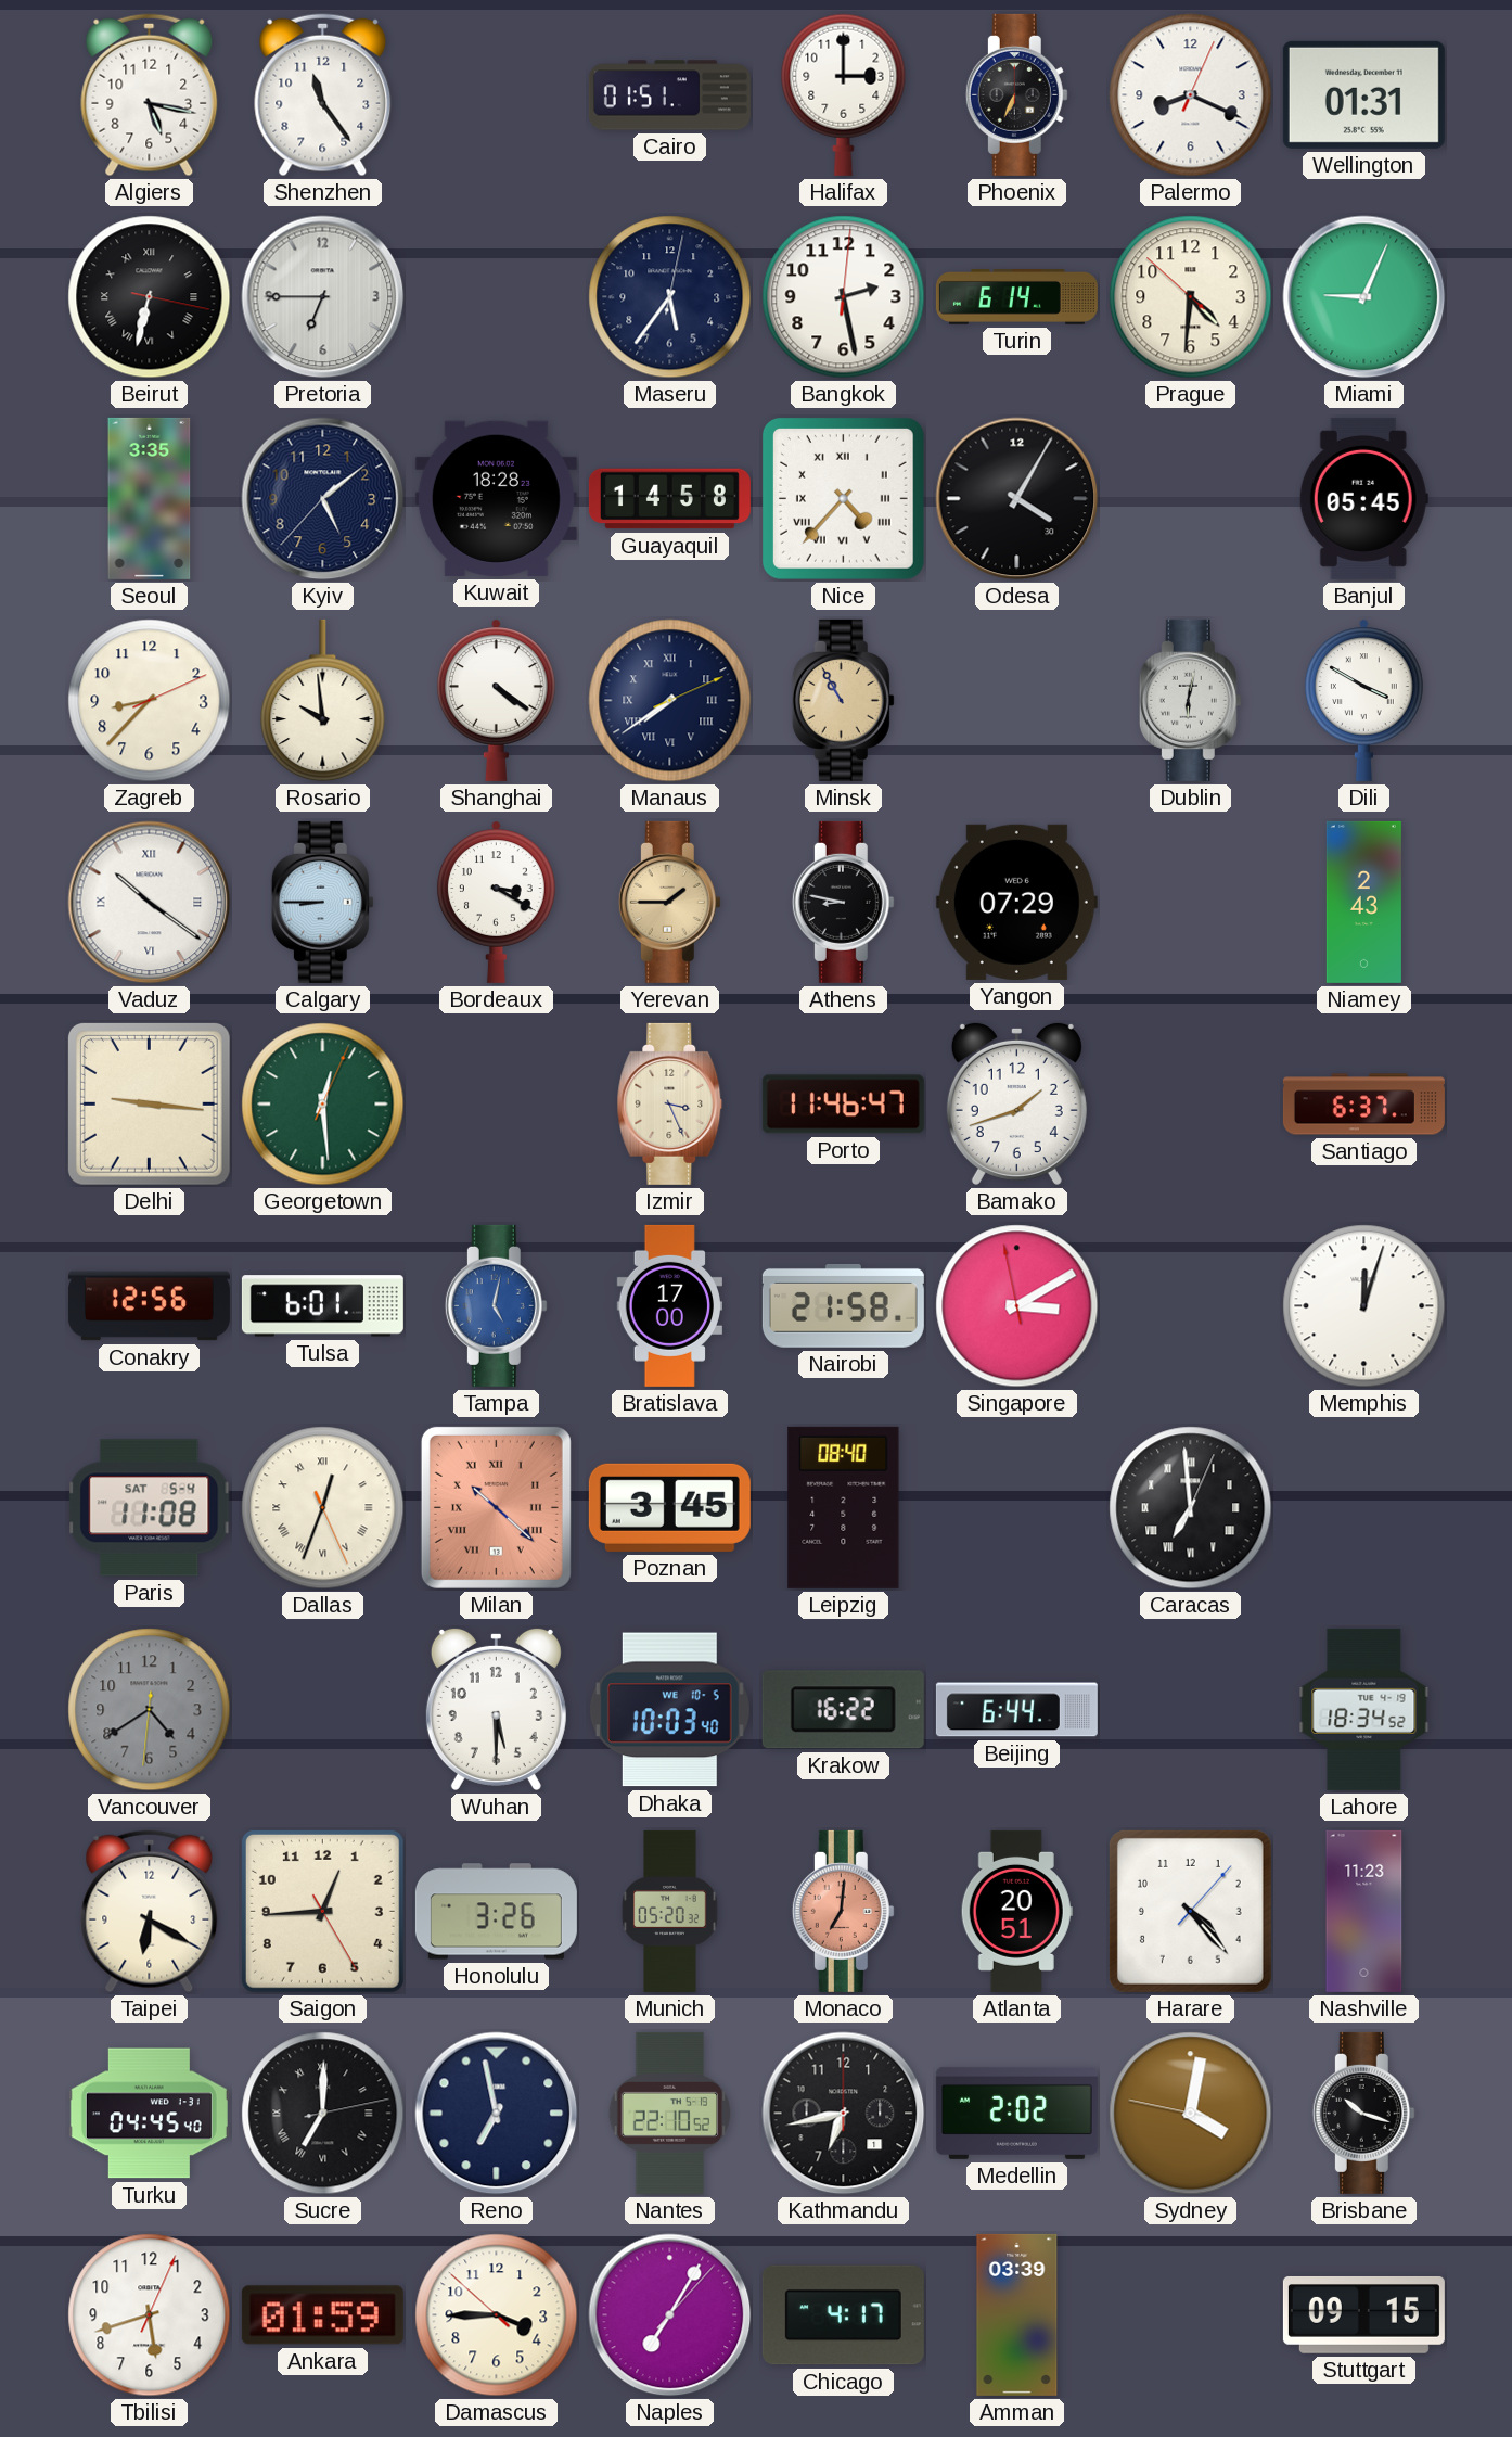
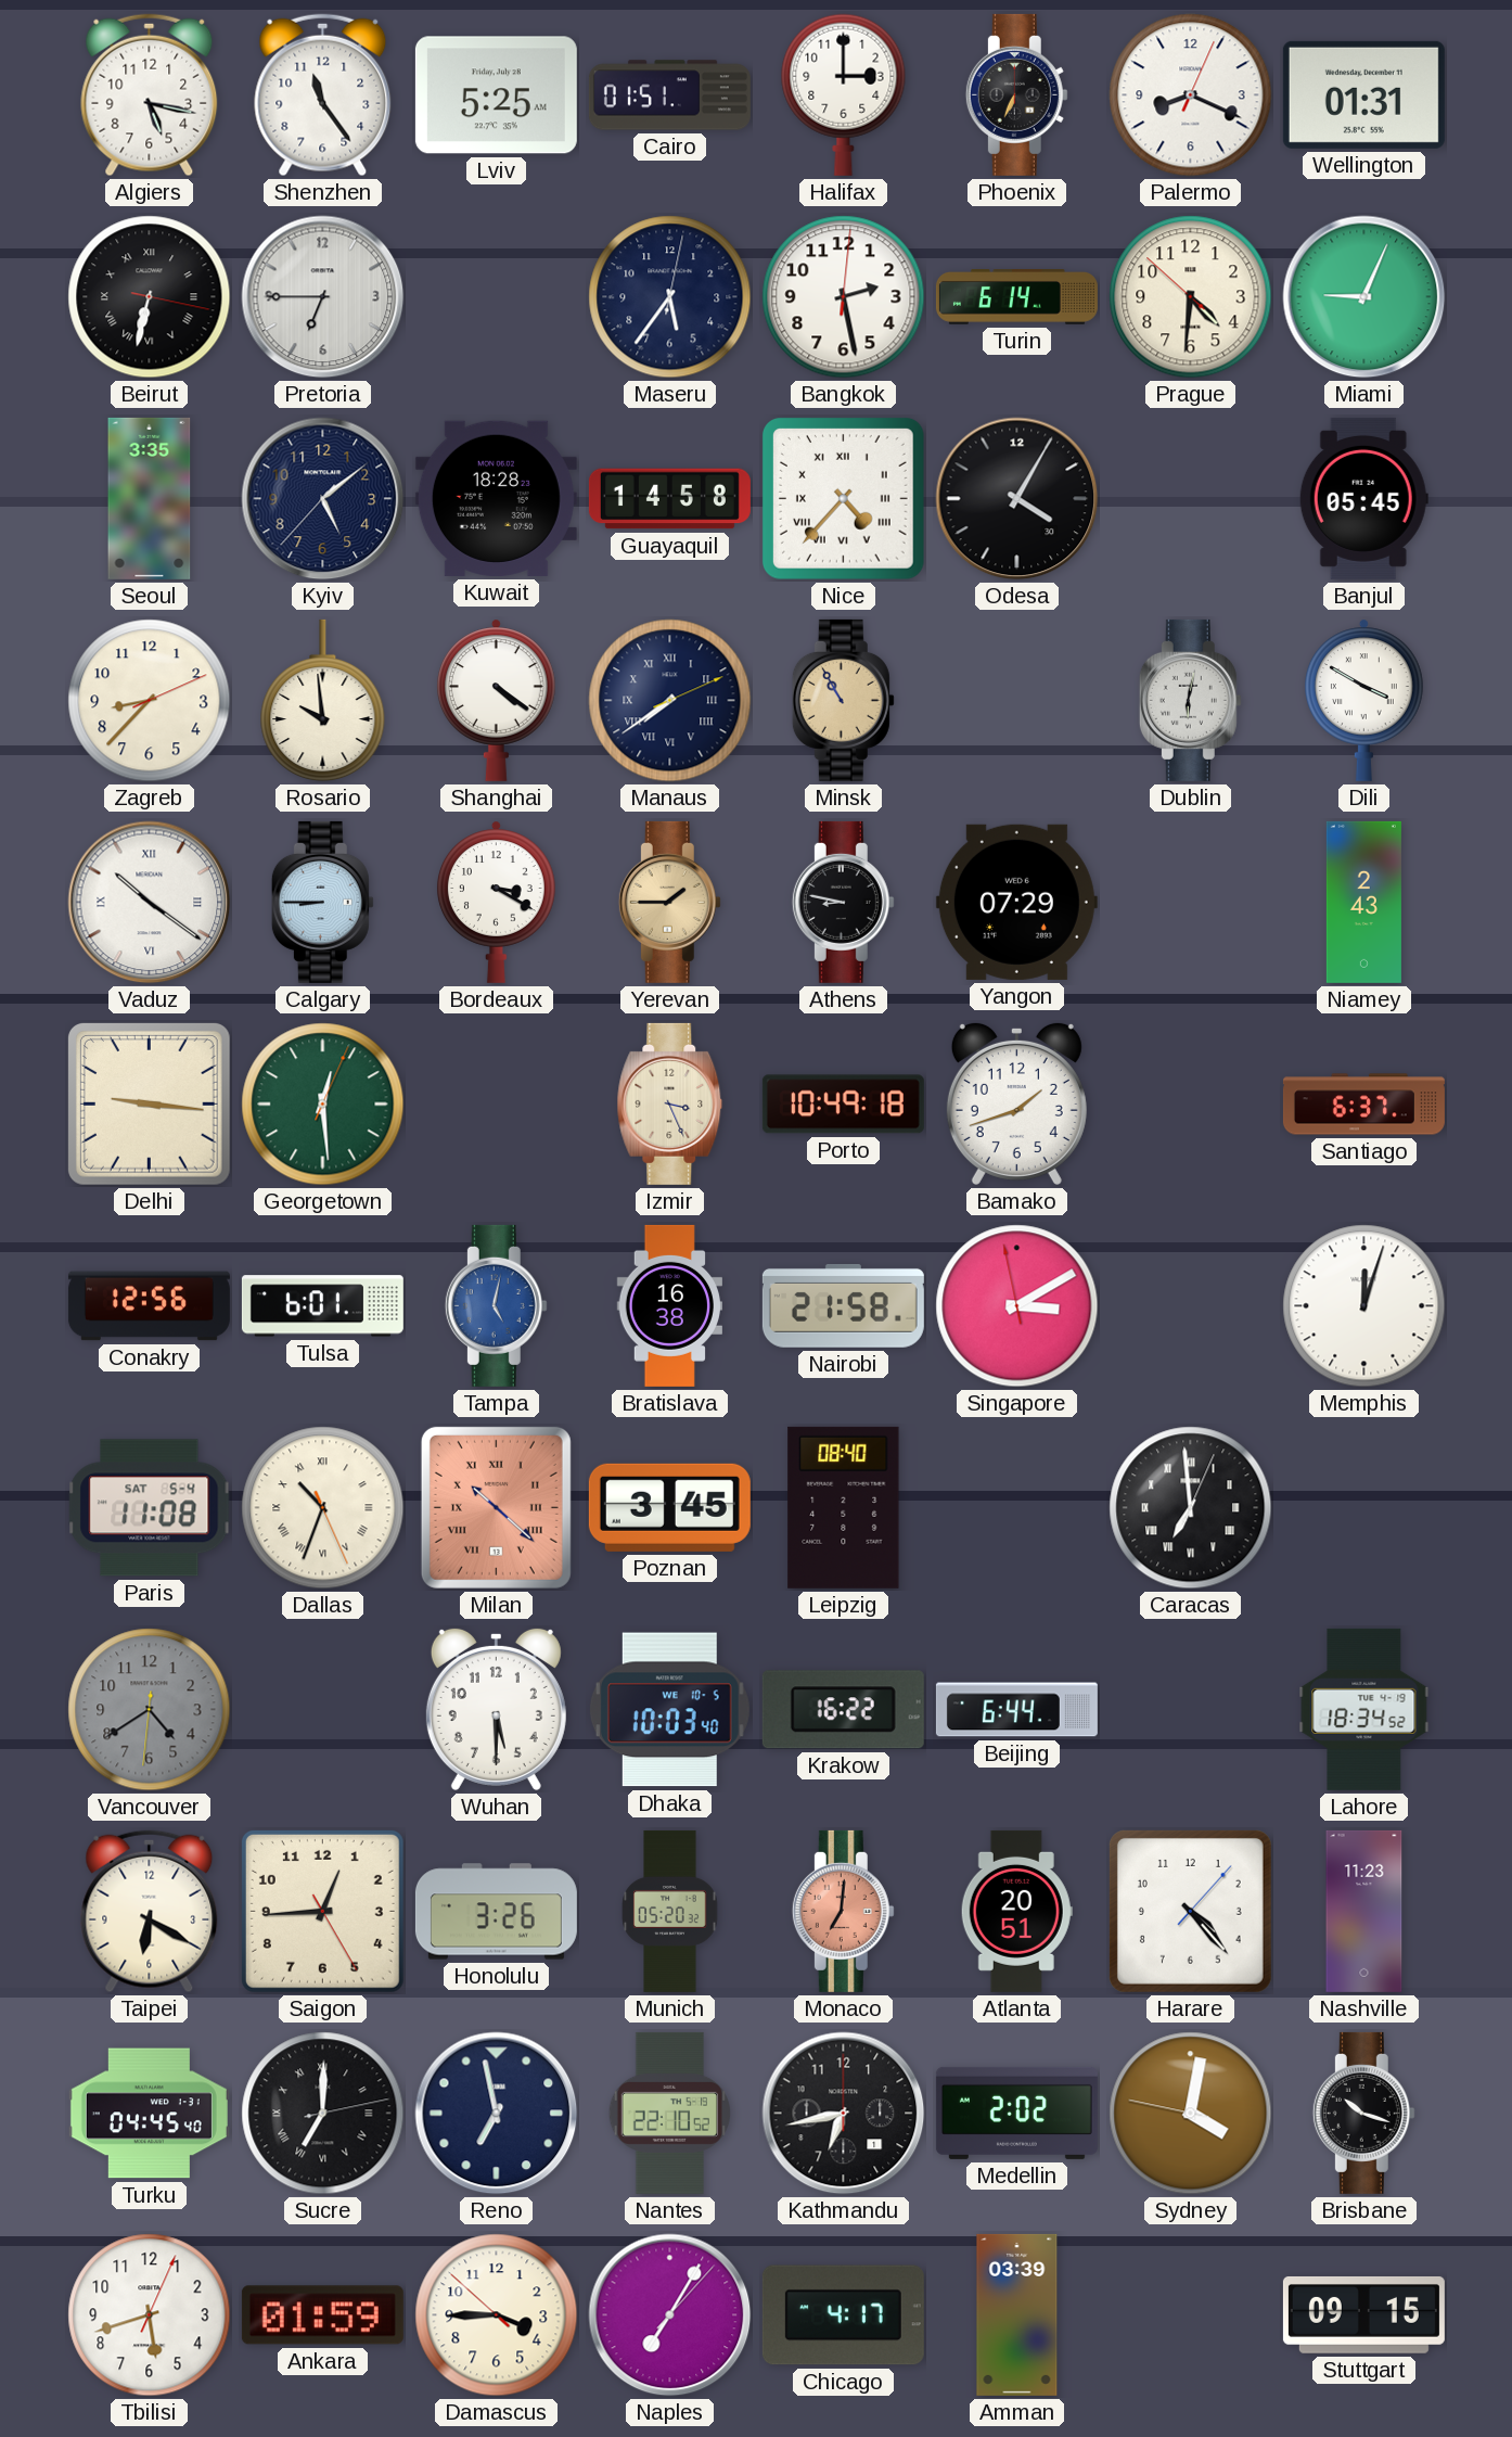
Lviv: none -> 5:25
Porto: 11:46 -> 10:49
Bratislava: 17:00 -> 16:38
Dallas: 12:33 -> 10:33
